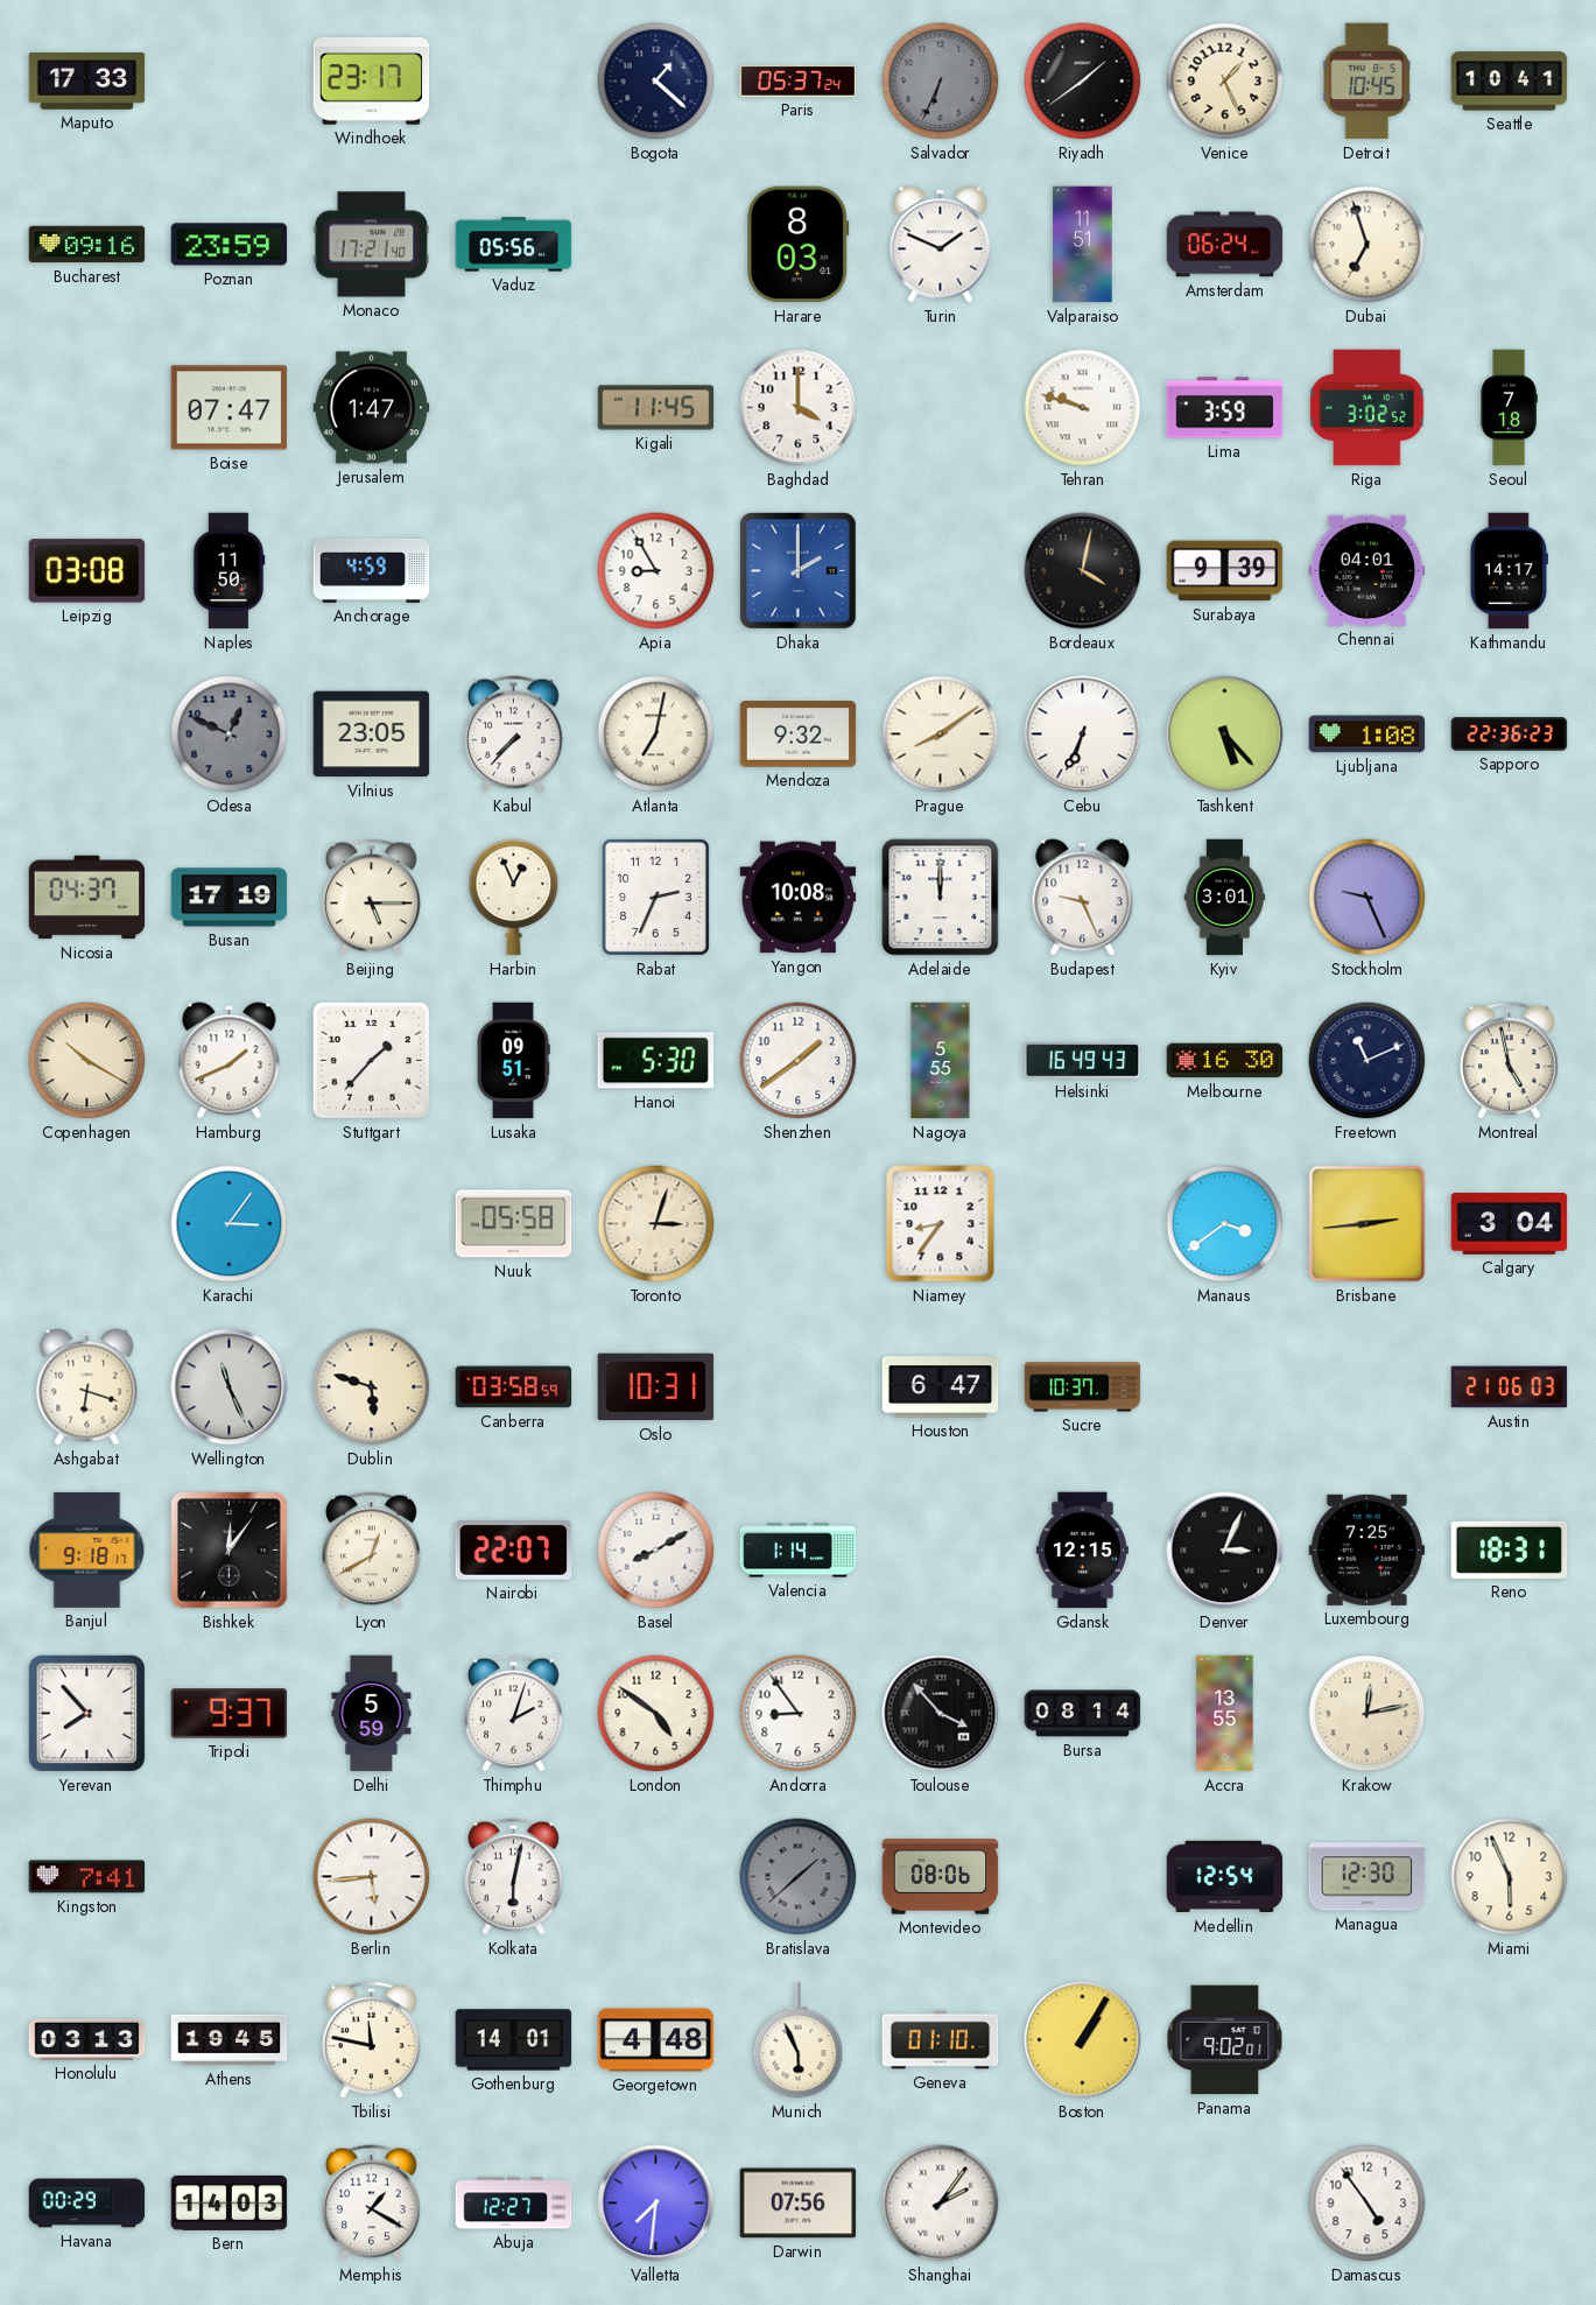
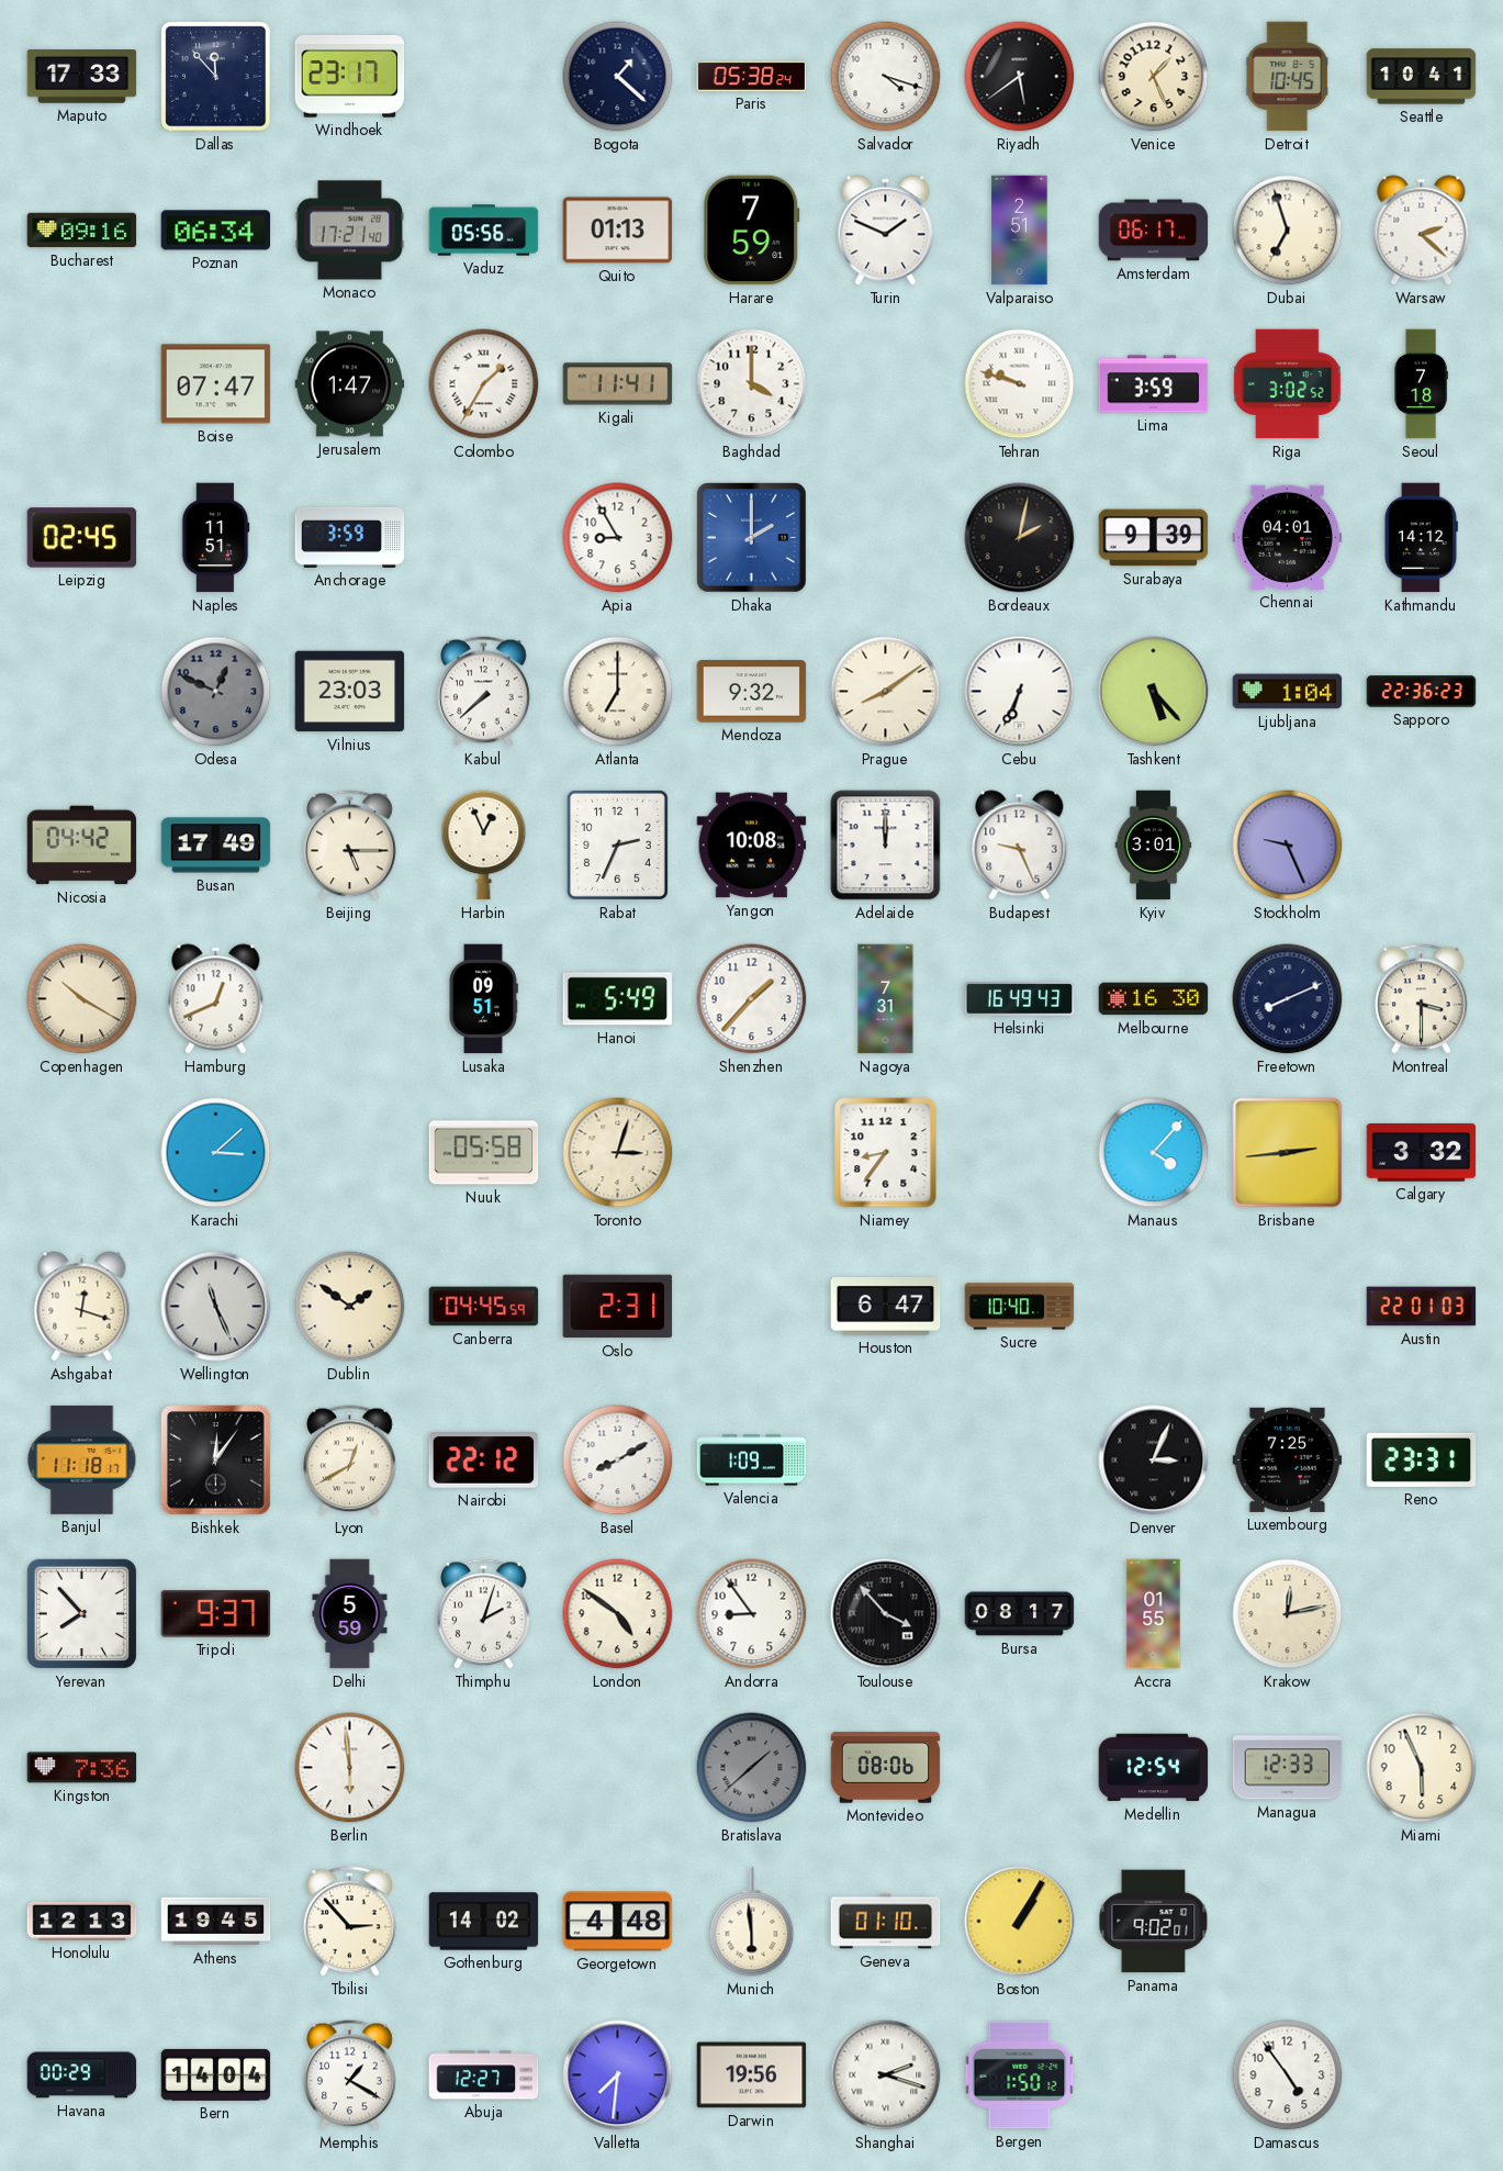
Dallas: none -> 11:53
Paris: 05:37 -> 05:38
Salvador: 6:34 -> 4:18
Salvador dial: grey -> white
Riyadh: 1:39 -> 5:39
Poznan: 23:59 -> 06:34
Quito: none -> 01:13
Harare: 8:03 -> 7:59
Valparaiso: 11:51 -> 2:51
Amsterdam: 06:24 -> 06:17
Warsaw: none -> 2:22
Colombo: none -> 1:35
Kigali: 11:45 -> 11:41
Leipzig: 03:08 -> 02:45
Naples: 11:50 -> 11:51
Anchorage: 4:59 -> 3:59
Bordeaux: 4:02 -> 2:02
Kathmandu: 14:17 -> 14:12
Vilnius: 23:05 -> 23:03
Kabul: 7:37 -> 7:38
Atlanta: 7:02 -> 7:00
Ljubljana: 1:08 -> 1:04
Nicosia: 04:37 -> 04:42
Busan: 17:19 -> 17:49
Hamburg: 1:41 -> 12:41
Stuttgart: 1:37 -> none
Hanoi: 5:30 -> 5:49
Shenzhen: 1:39 -> 1:37
Nagoya: 5:55 -> 7:31
Freetown: 11:11 -> 8:11
Montreal: 4:58 -> 3:30
Karachi: 3:06 -> 3:08
Manaus: 3:39 -> 4:07
Calgary: 3:04 -> 3:32
Ashgabat: 6:18 -> 12:18
Dublin: 5:48 -> 1:51
Canberra: 03:58 -> 04:45
Oslo: 10:31 -> 2:31
Sucre: 10:37 -> 10:40
Austin: 21:06 -> 22:01
Banjul: 9:18 -> 11:18
Nairobi: 22:07 -> 22:12
Valencia: 1:14 -> 1:09
Gdansk: 12:15 -> none
Reno: 18:31 -> 23:31
Bursa: 08:14 -> 08:17
Accra: 13:55 -> 01:55
Kingston: 7:41 -> 7:36
Berlin: 5:44 -> 5:59
Kolkata: 6:02 -> none
Managua: 12:30 -> 12:33
Honolulu: 03:13 -> 12:13
Tbilisi: 11:47 -> 2:53
Gothenburg: 14:01 -> 14:02
Munich: 5:56 -> 5:59
Bern: 14:03 -> 14:04
Darwin: 07:56 -> 19:56
Shanghai: 2:06 -> 2:18
Bergen: none -> 1:50
